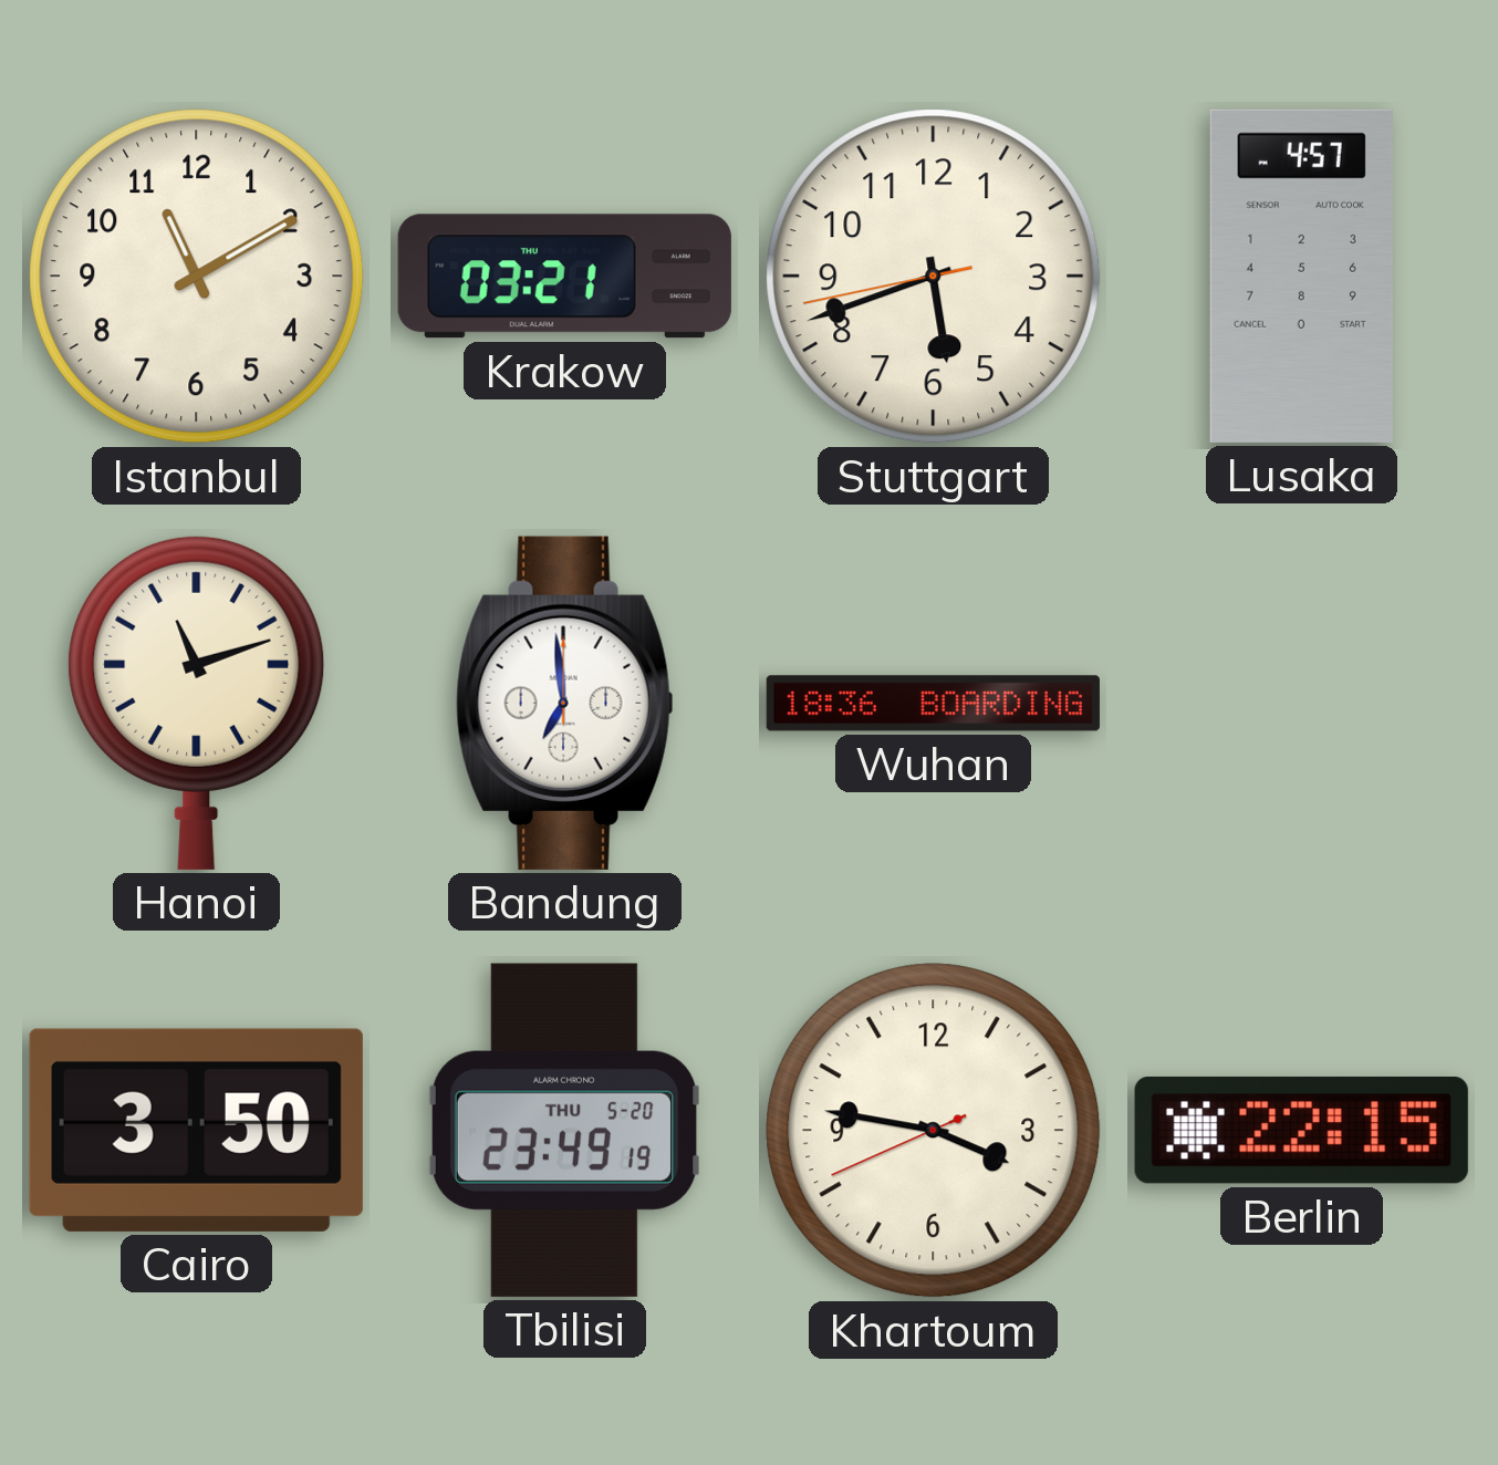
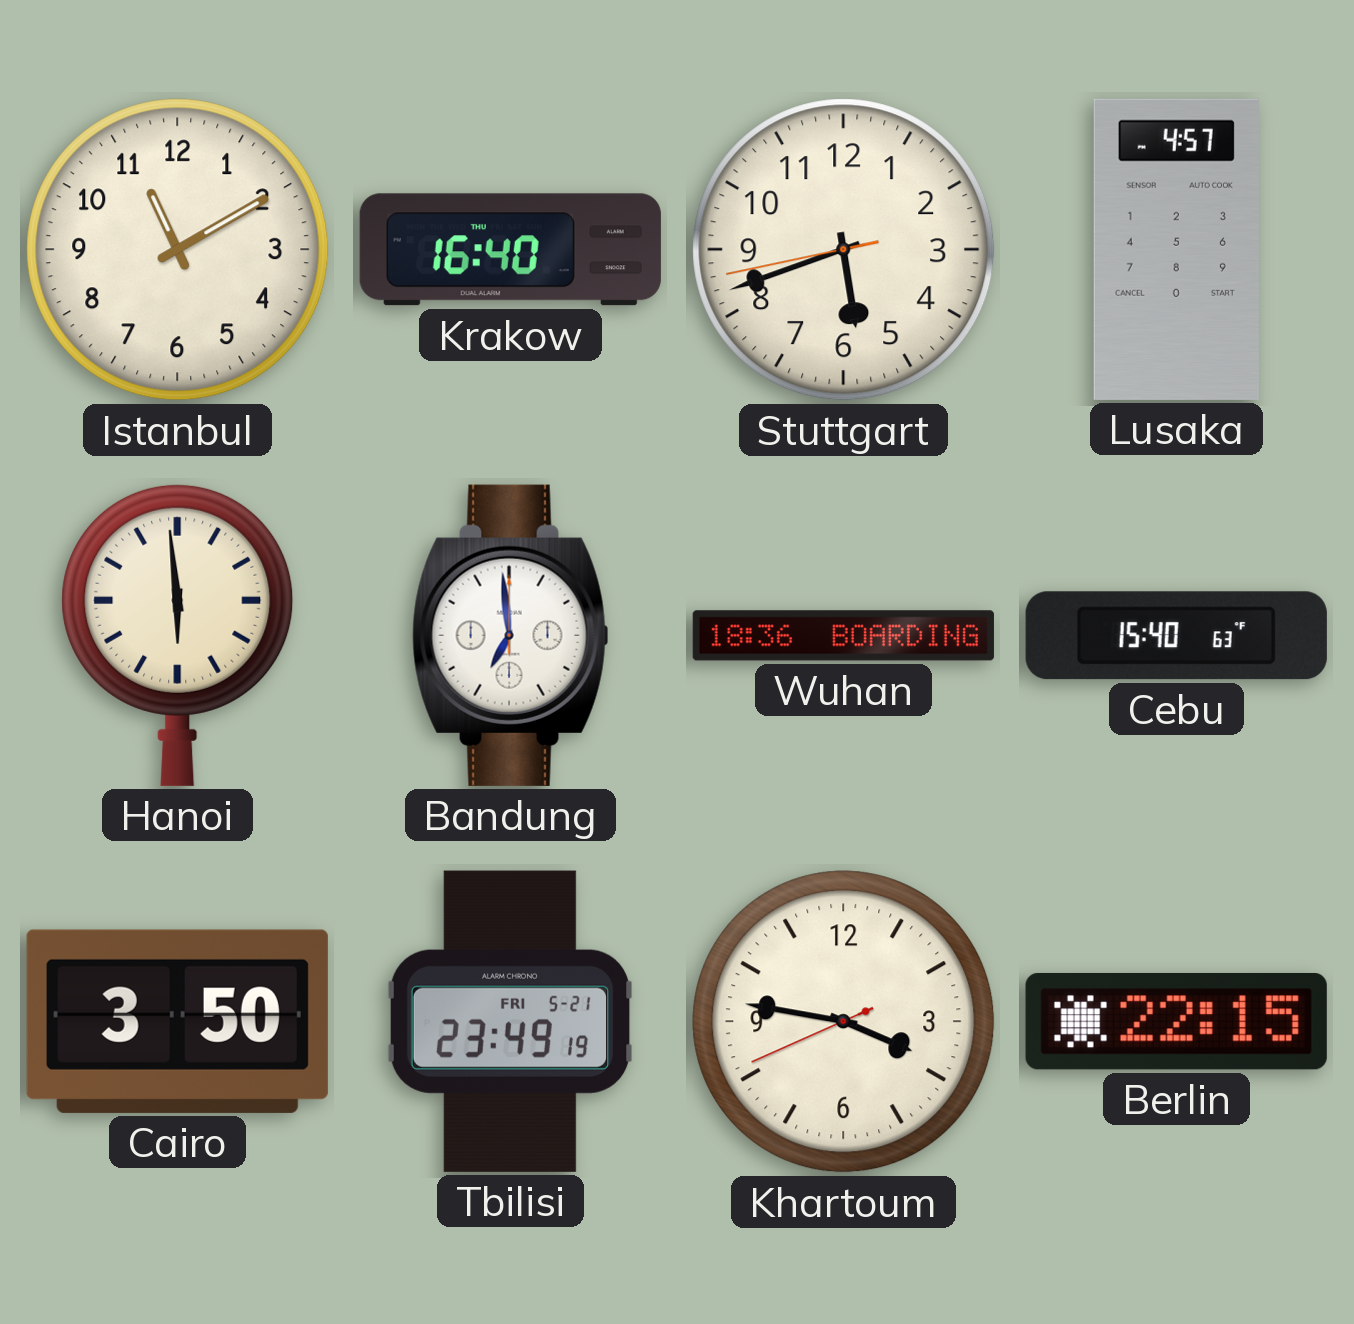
Krakow: 03:21 -> 16:40
Hanoi: 11:12 -> 5:59
Cebu: none -> 15:40
Tbilisi date: THU 5-20 -> FRI 5-21
